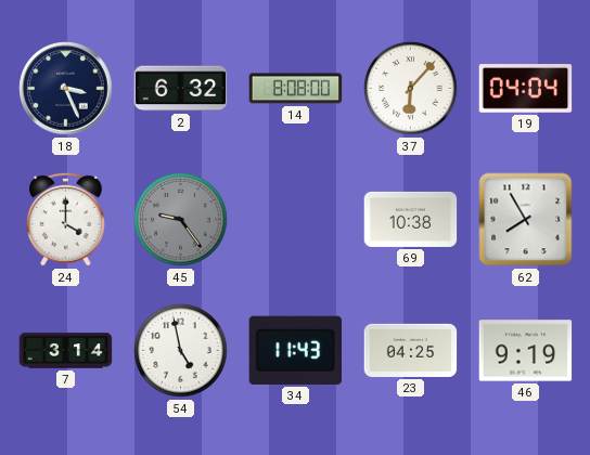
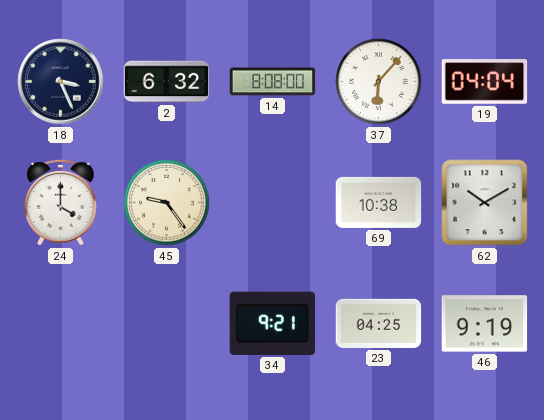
45 dial: grey -> cream
62: 7:55 -> 10:10
7: 3:14 -> none
54: 4:58 -> none
34: 11:43 -> 9:21
